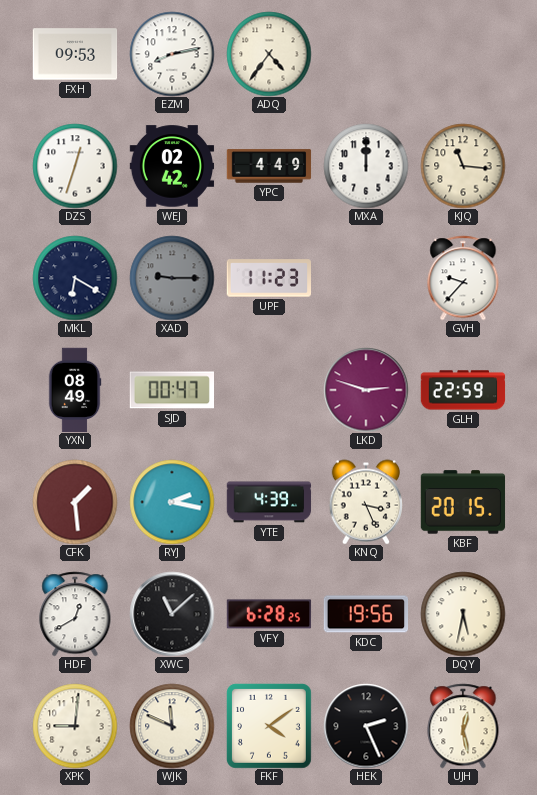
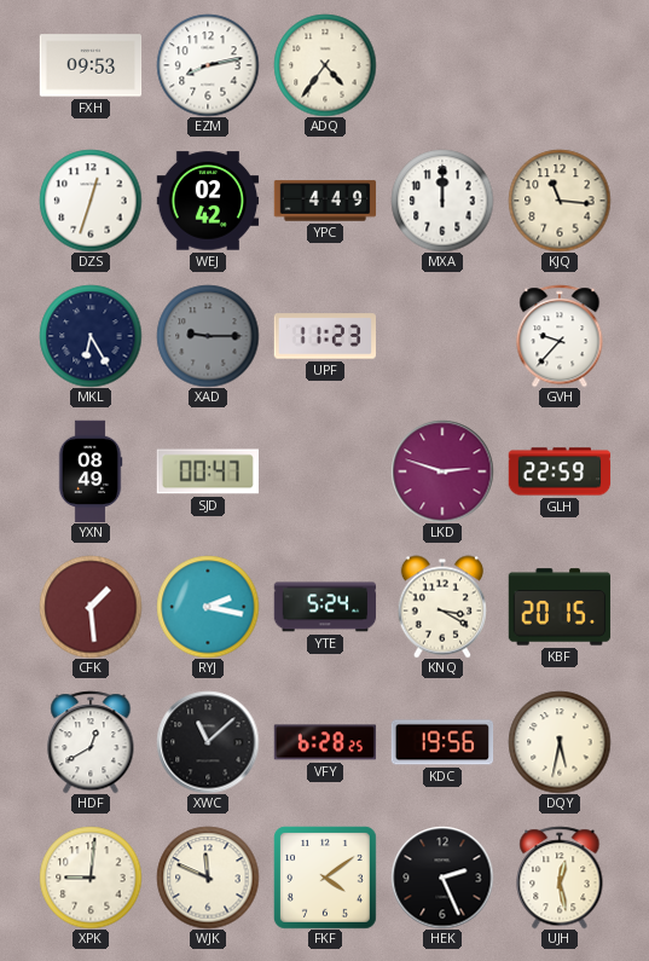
MKL: 6:20 -> 6:25
YTE: 4:39 -> 5:24
KNQ: 3:26 -> 3:20
